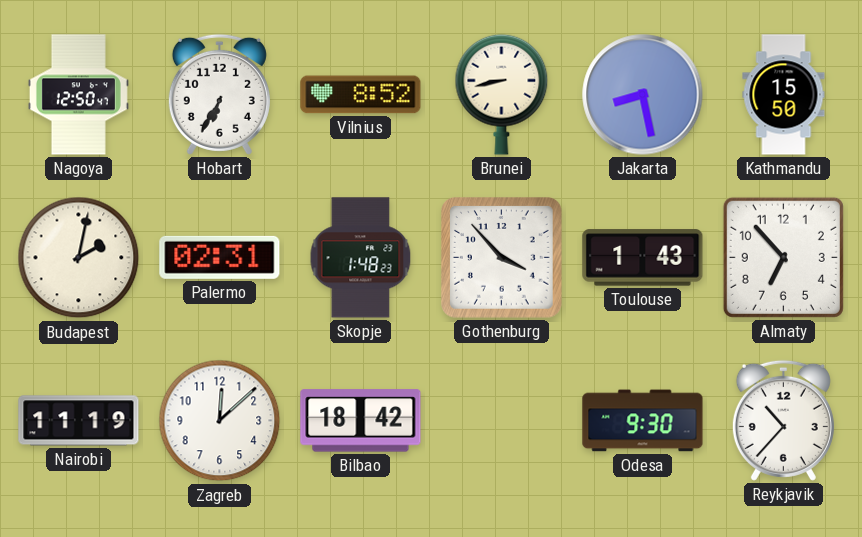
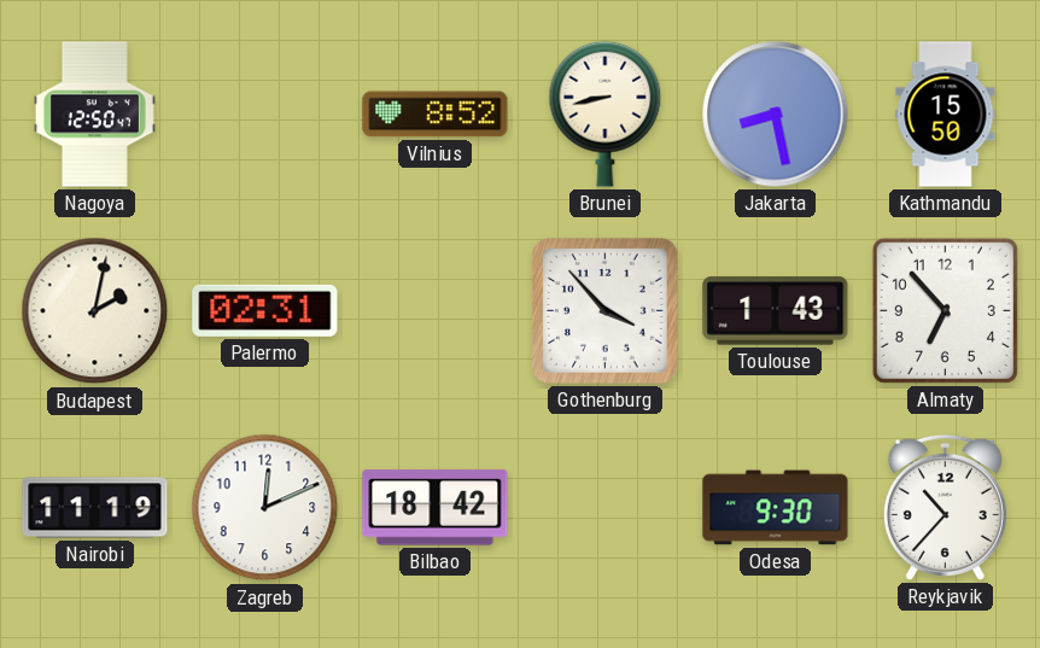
Hobart: 6:35 -> none
Skopje: 1:48 -> none
Zagreb: 12:08 -> 12:11
